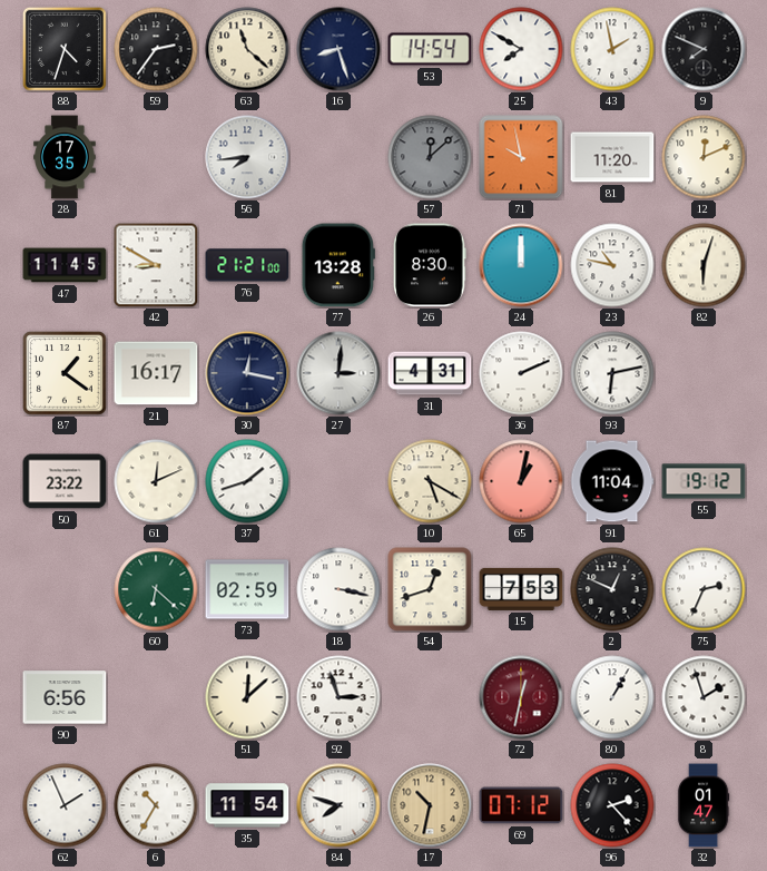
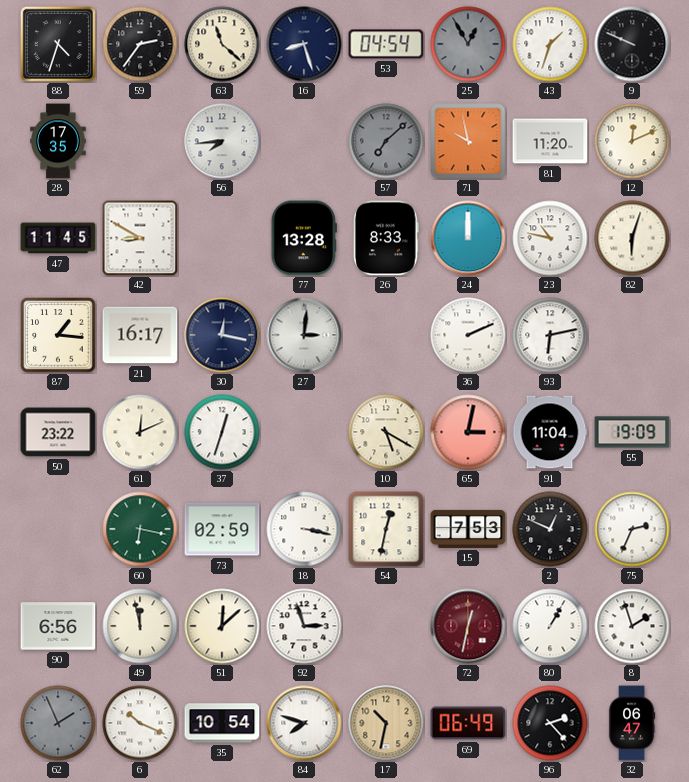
53: 14:54 -> 04:54
25: 7:50 -> 12:55
25 dial: white -> grey
43: 1:58 -> 1:33
9: 7:49 -> 9:49
57: 12:08 -> 7:08
76: 21:21 -> none
26: 8:30 -> 8:33
87: 1:21 -> 1:16
31: 4:31 -> none
37: 1:42 -> 12:33
65: 1:02 -> 3:02
55: 19:12 -> 19:09
60: 6:22 -> 6:17
54: 12:42 -> 12:32
49: none -> 11:58
62 dial: white -> grey
6: 10:35 -> 10:19
35: 11:54 -> 10:54
69: 07:12 -> 06:49
32: 01:47 -> 06:47
